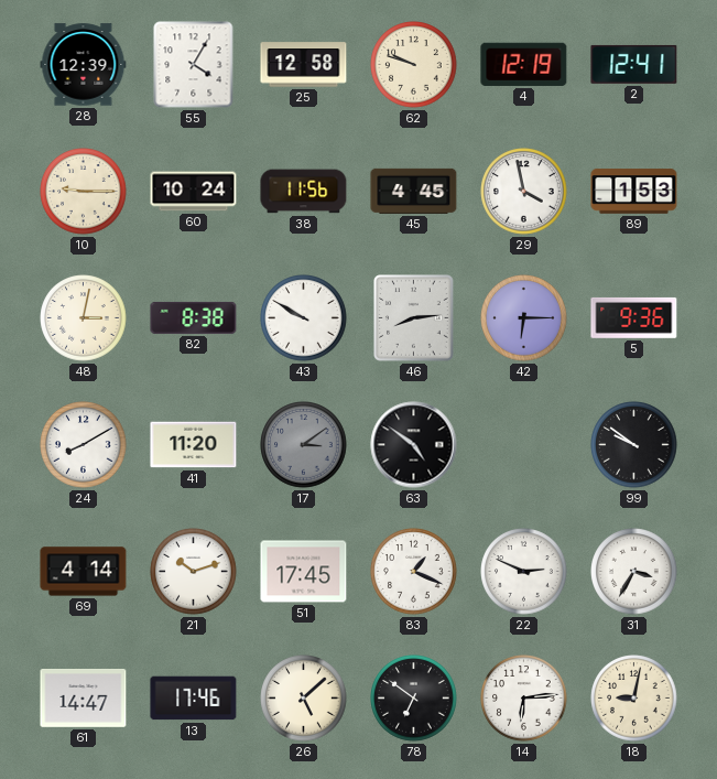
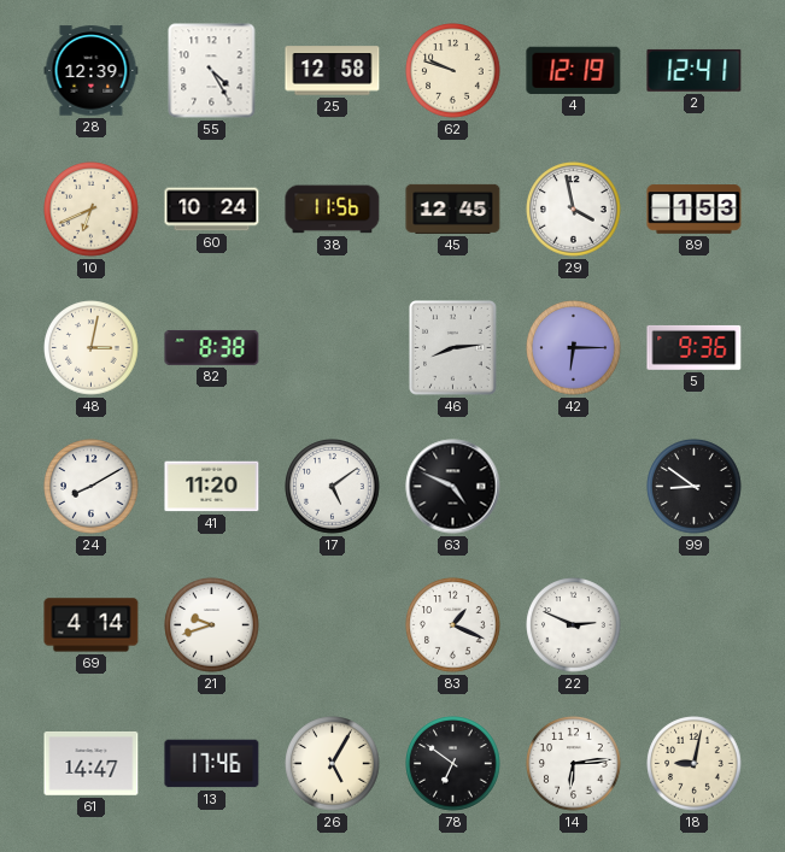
55: 4:05 -> 4:25
10: 9:15 -> 6:41
45: 4:45 -> 12:45
43: 9:50 -> none
17: 3:09 -> 5:09
17 dial: grey -> white
63: 4:51 -> 4:49
99: 9:51 -> 8:51
21: 10:12 -> 9:42
51: 17:45 -> none
31: 3:35 -> none
26: 5:08 -> 5:05
